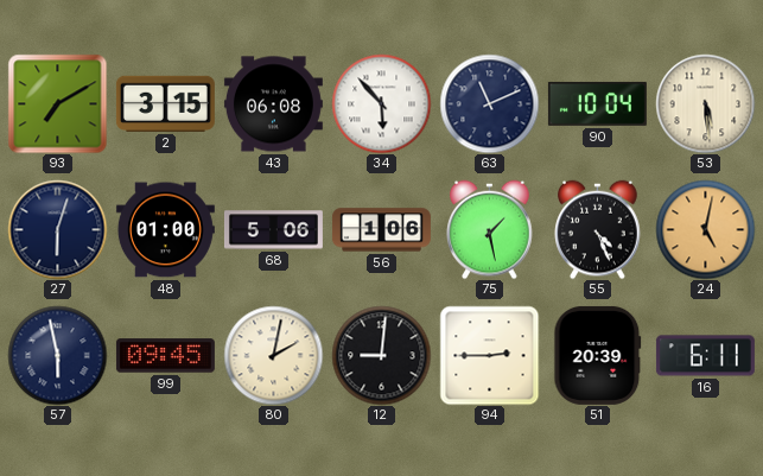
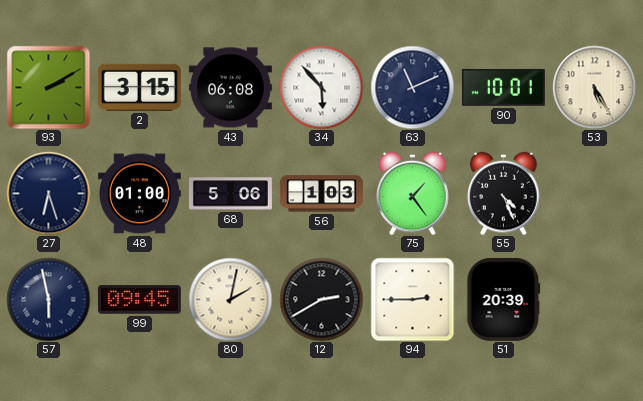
93: 7:10 -> 2:10
90: 10:04 -> 10:01
53: 5:29 -> 5:25
27: 6:03 -> 6:27
56: 1:06 -> 1:03
75: 1:28 -> 1:24
24: 5:02 -> none
12: 9:01 -> 2:40
16: 6:11 -> none
